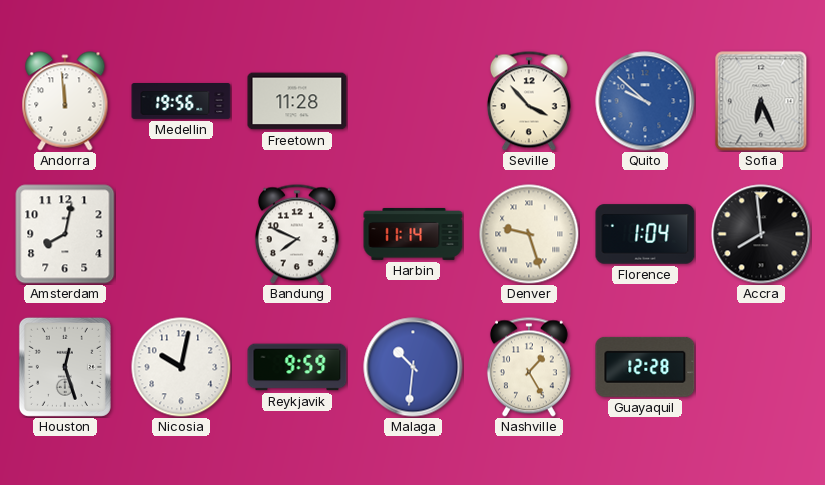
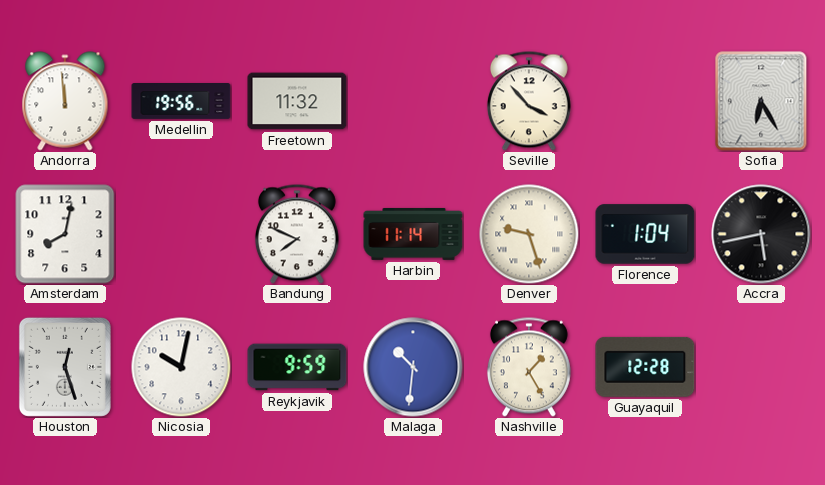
Freetown: 11:28 -> 11:32
Quito: 9:52 -> none
Sofia: 6:26 -> 6:25
Accra: 7:59 -> 5:43
